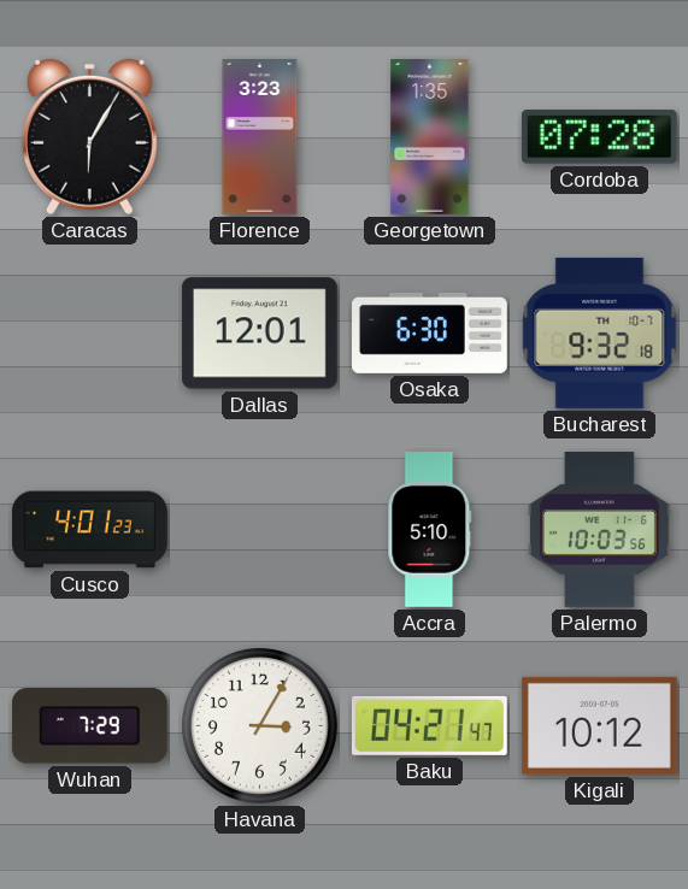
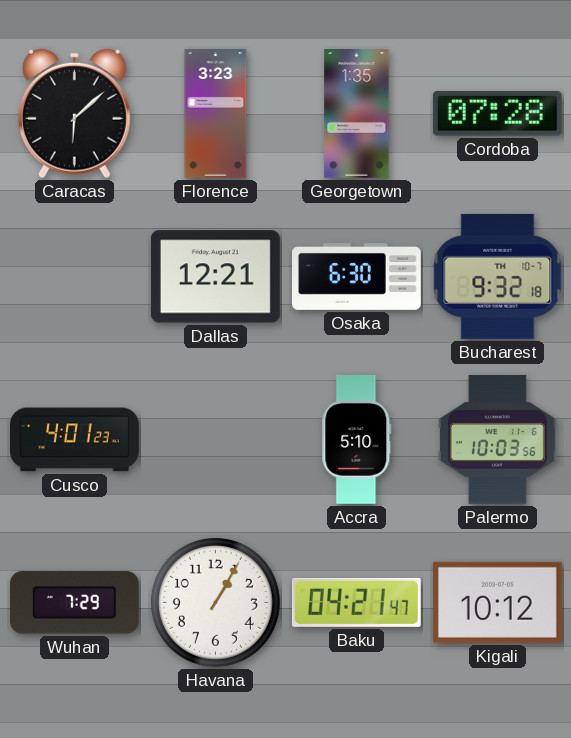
Caracas: 6:05 -> 6:08
Dallas: 12:01 -> 12:21
Havana: 3:05 -> 1:05
